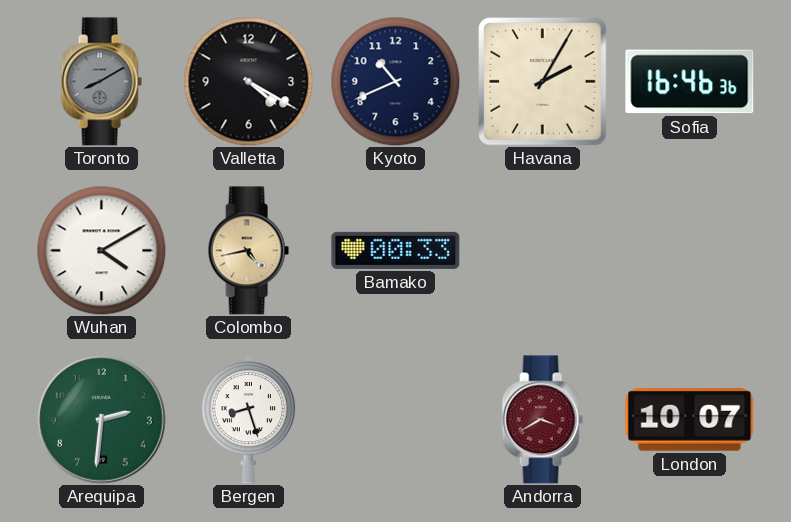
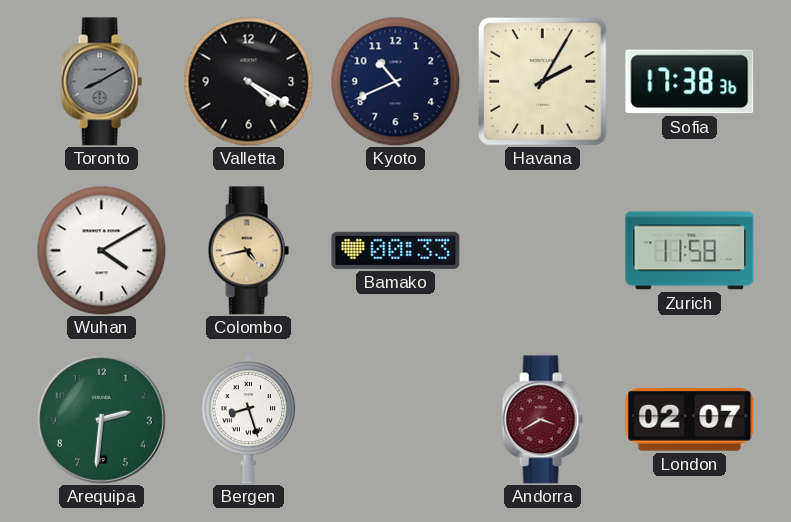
Sofia: 16:46 -> 17:38
Zurich: none -> 11:58
London: 10:07 -> 02:07
